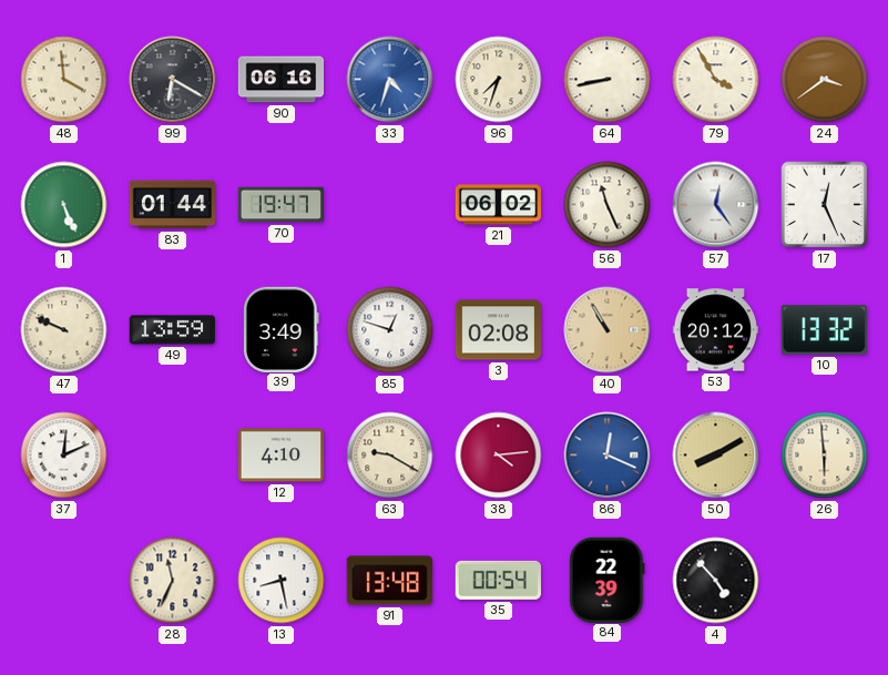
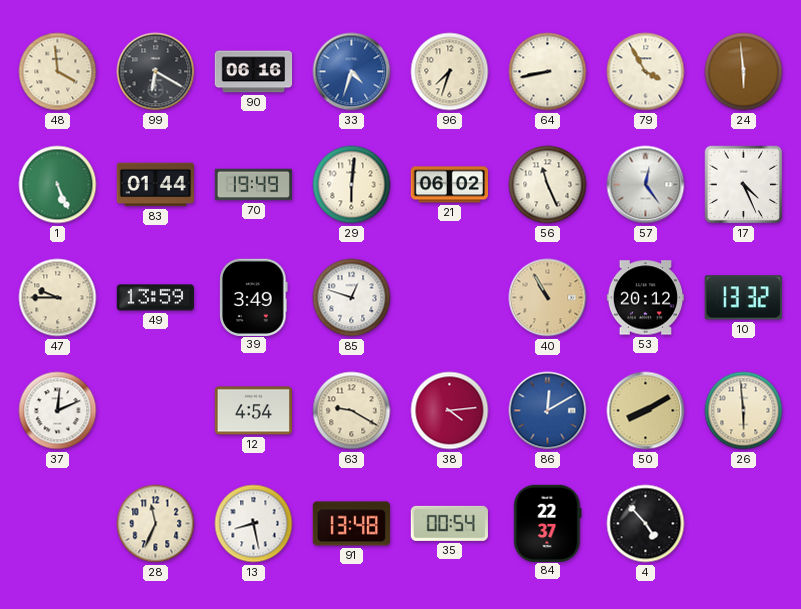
24: 3:39 -> 5:59
70: 19:47 -> 19:49
29: none -> 6:01
17: 12:26 -> 4:26
47: 9:49 -> 9:45
3: 02:08 -> none
12: 4:10 -> 4:54
86: 12:19 -> 12:10
84: 22:39 -> 22:37
